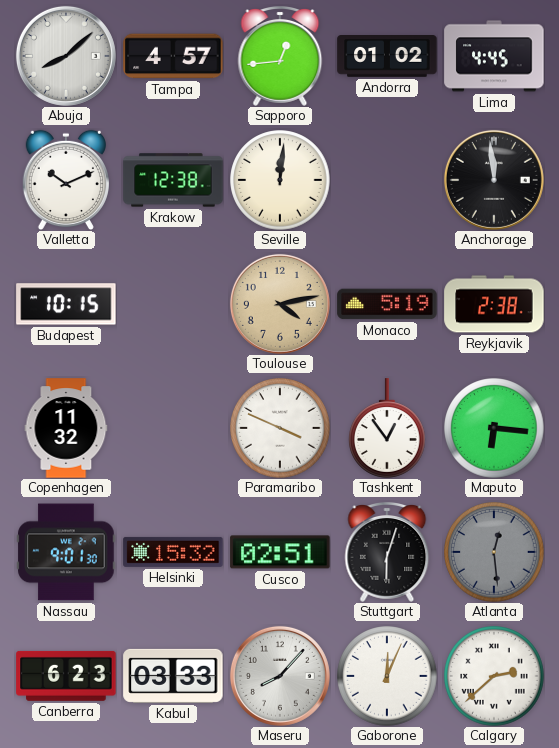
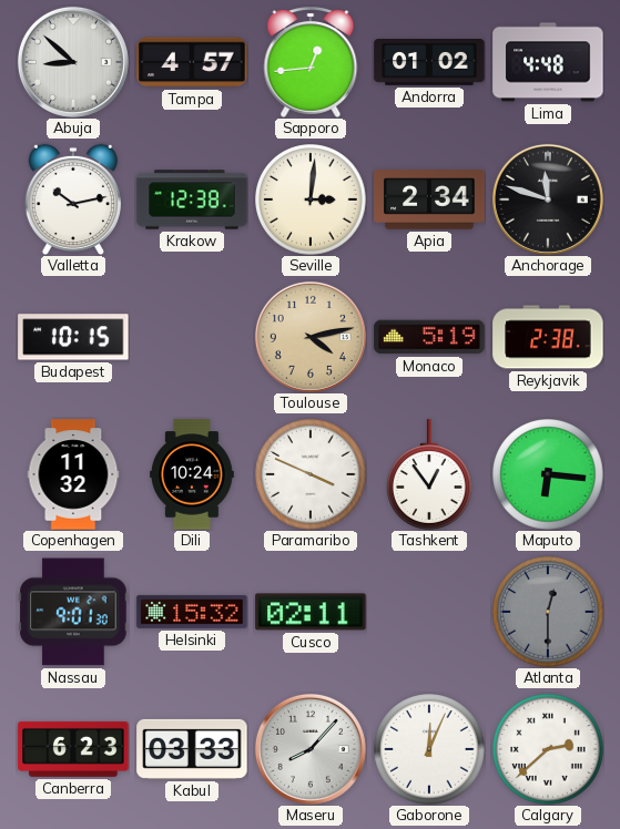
Abuja: 8:08 -> 8:52
Lima: 4:45 -> 4:48
Valletta: 10:11 -> 10:13
Seville: 12:01 -> 3:01
Apia: none -> 2:34
Anchorage: 11:59 -> 11:48
Dili: none -> 10:24
Cusco: 02:51 -> 02:11
Stuttgart: 6:03 -> none
Atlanta: 12:29 -> 12:30
